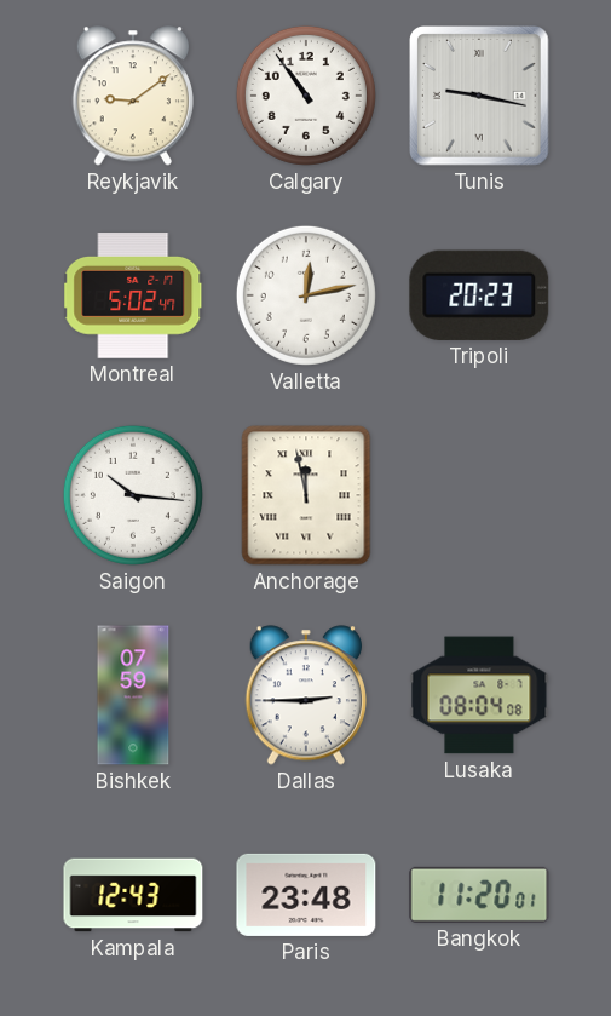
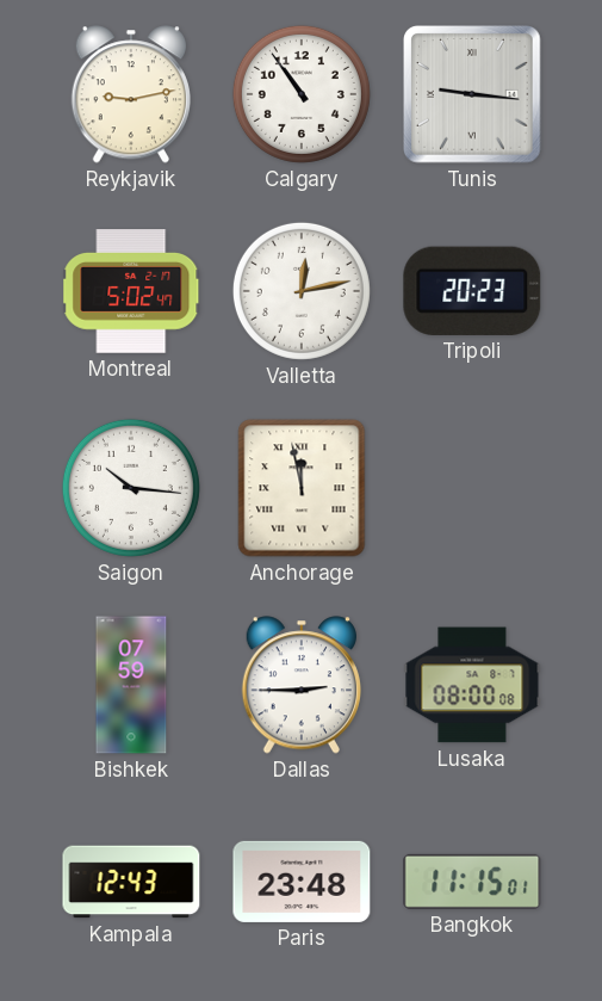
Reykjavik: 9:09 -> 9:13
Tunis: 9:17 -> 9:16
Lusaka: 08:04 -> 08:00
Bangkok: 11:20 -> 11:15
